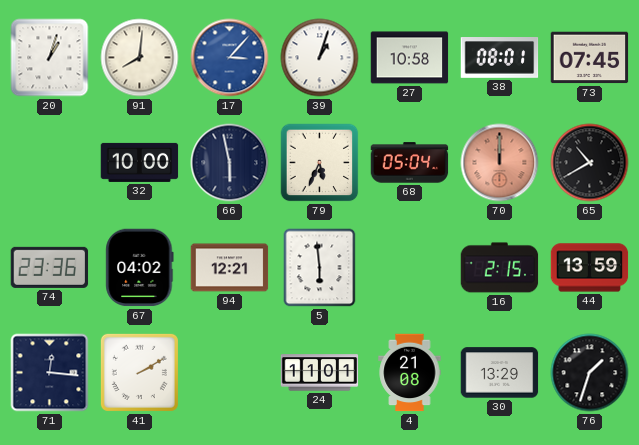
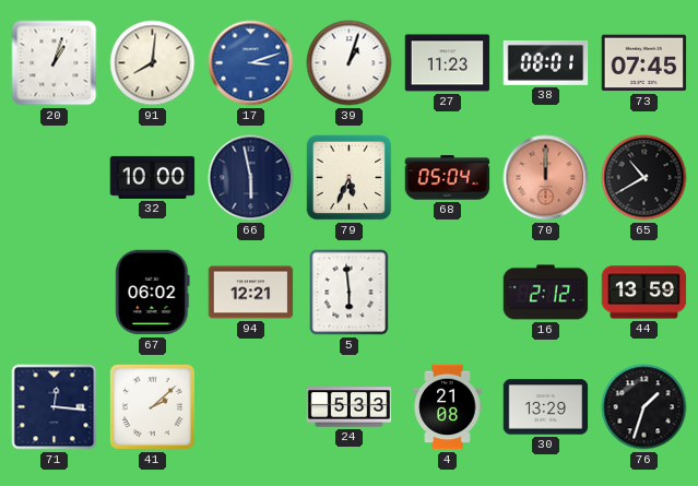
17: 3:07 -> 3:12
27: 10:58 -> 11:23
74: 23:36 -> none
67: 04:02 -> 06:02
16: 2:15 -> 2:12
41: 2:10 -> 2:08
24: 11:01 -> 5:33
